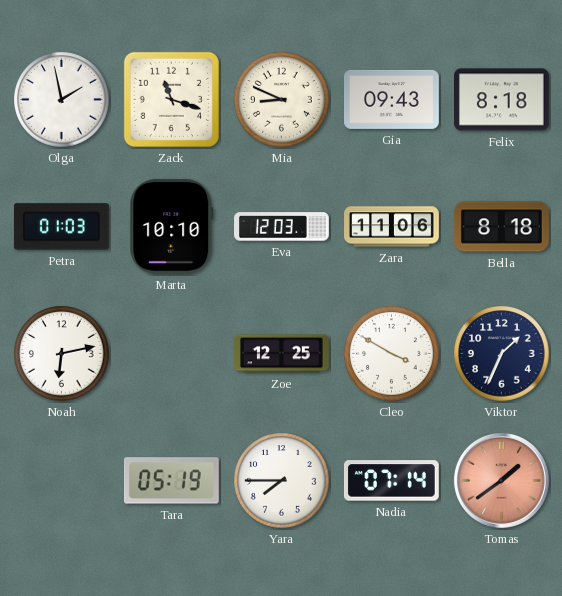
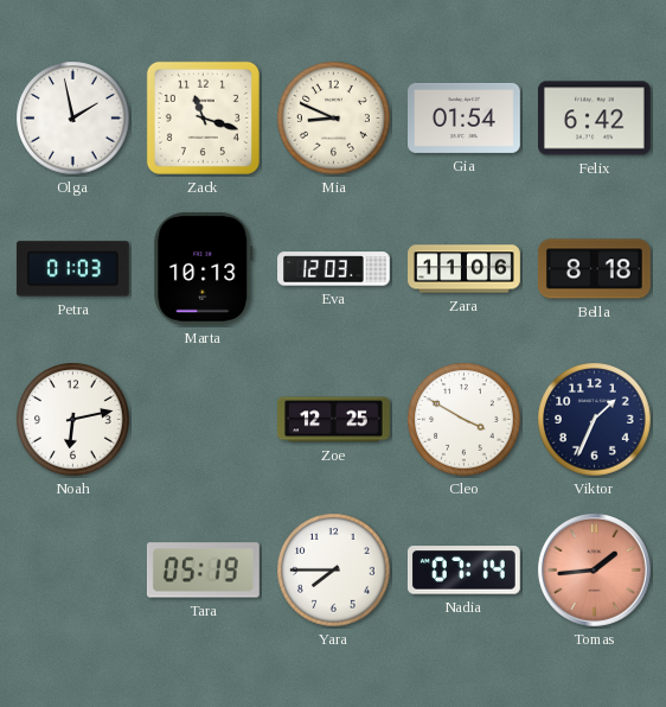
Gia: 09:43 -> 01:54
Felix: 8:18 -> 6:42
Marta: 10:10 -> 10:13
Tomas: 1:39 -> 1:44
